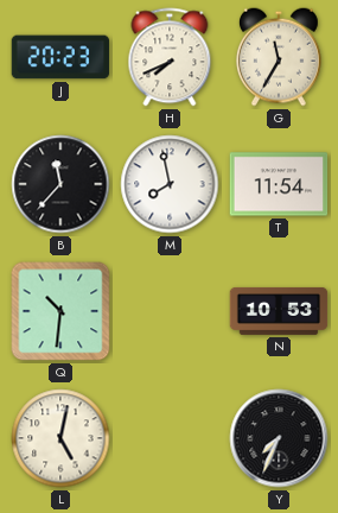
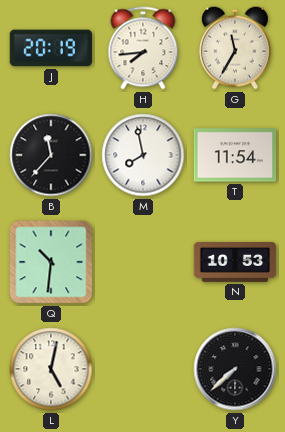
J: 20:23 -> 20:19
H: 7:41 -> 7:44
Y: 7:34 -> 7:38
